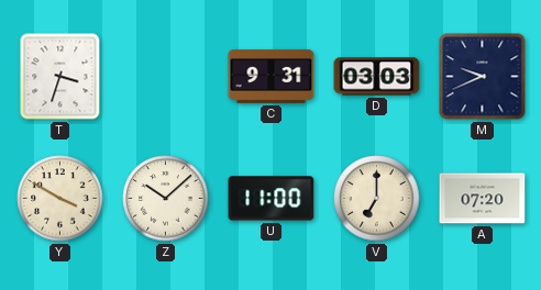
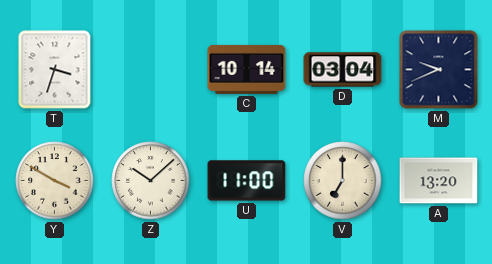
C: 9:31 -> 10:14
D: 03:03 -> 03:04
A: 07:20 -> 13:20
